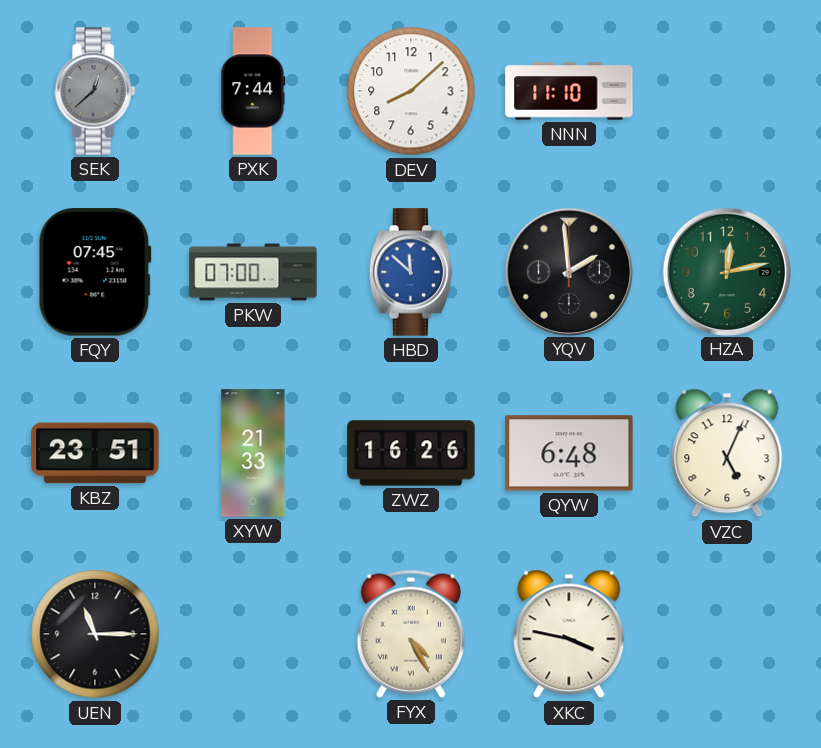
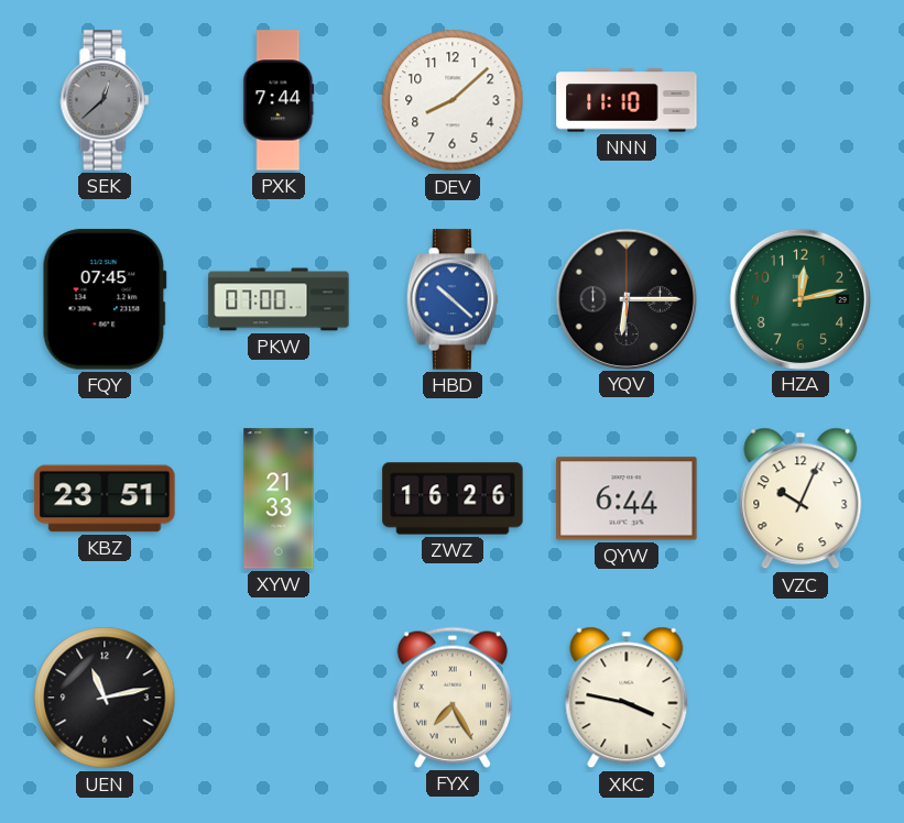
HBD: 11:52 -> 10:22
YQV: 1:59 -> 6:15
QYW: 6:48 -> 6:44
VZC: 5:04 -> 10:04
UEN: 11:15 -> 11:13
FYX: 4:25 -> 7:25
